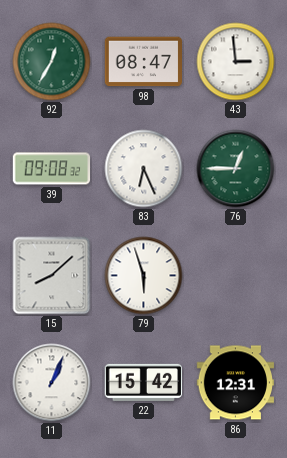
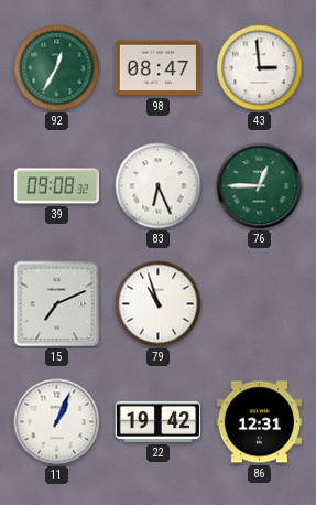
15: 8:08 -> 7:11
79: 5:57 -> 10:57
22: 15:42 -> 19:42
